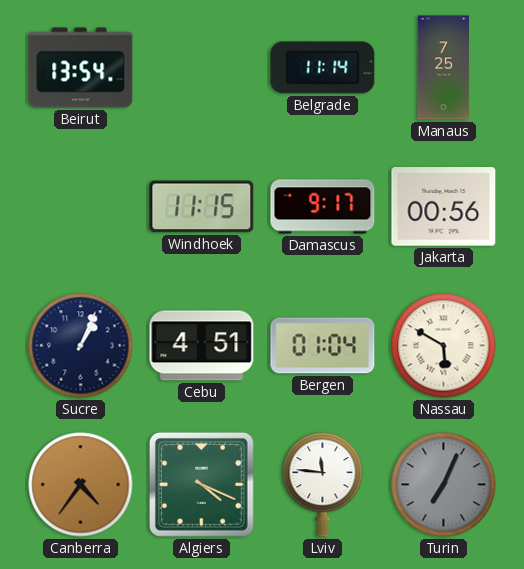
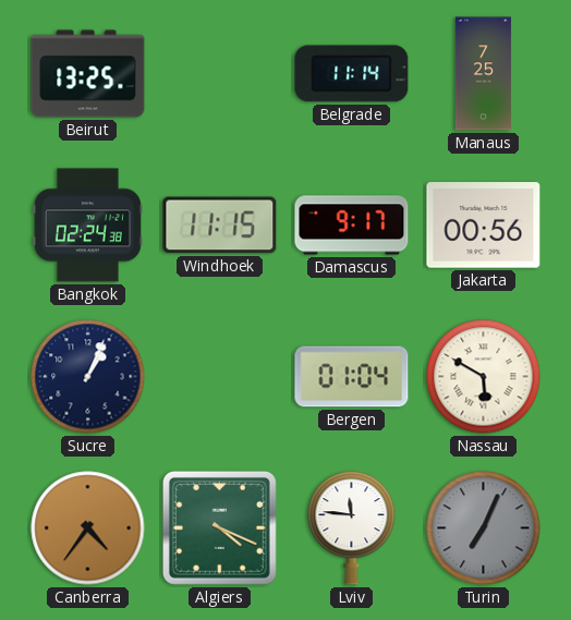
Beirut: 13:54 -> 13:25
Bangkok: none -> 02:24
Cebu: 4:51 -> none
